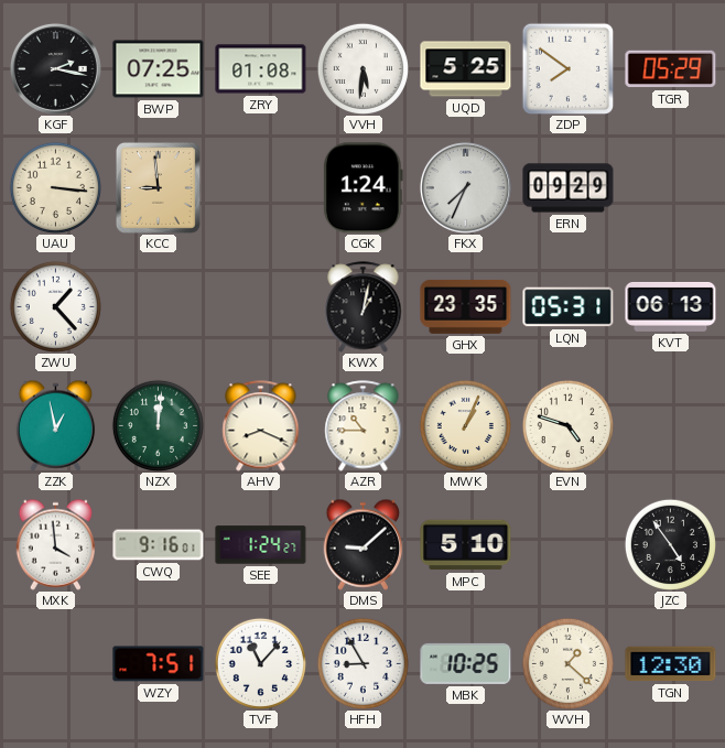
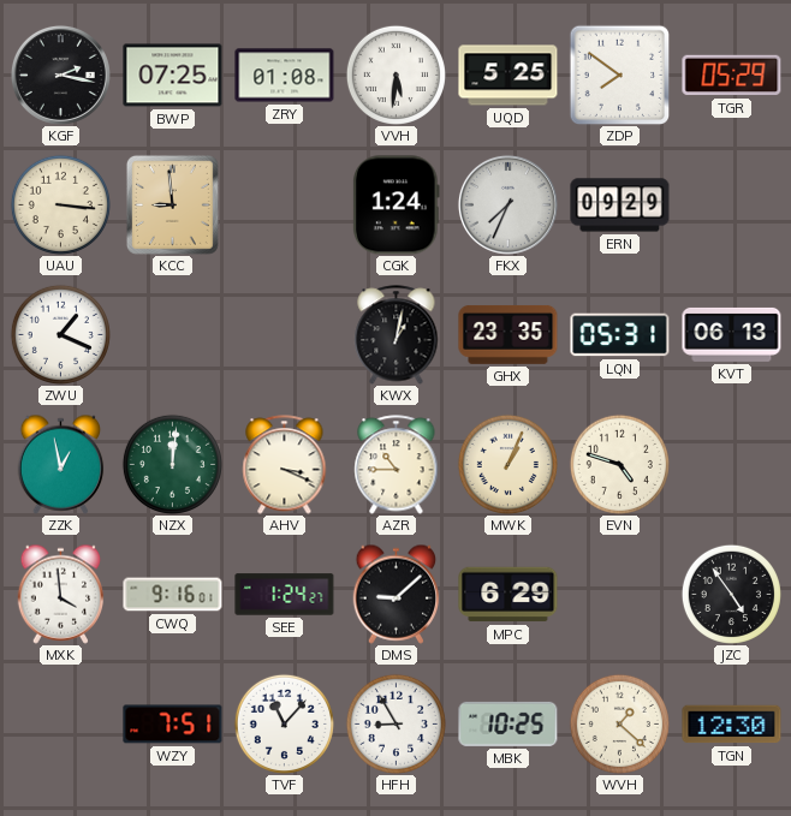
ZWU: 1:23 -> 1:19
AHV: 8:19 -> 3:19
MPC: 5:10 -> 6:29
